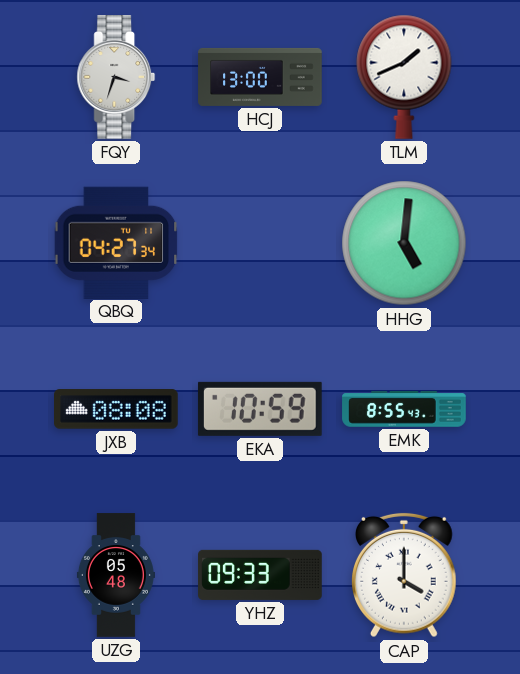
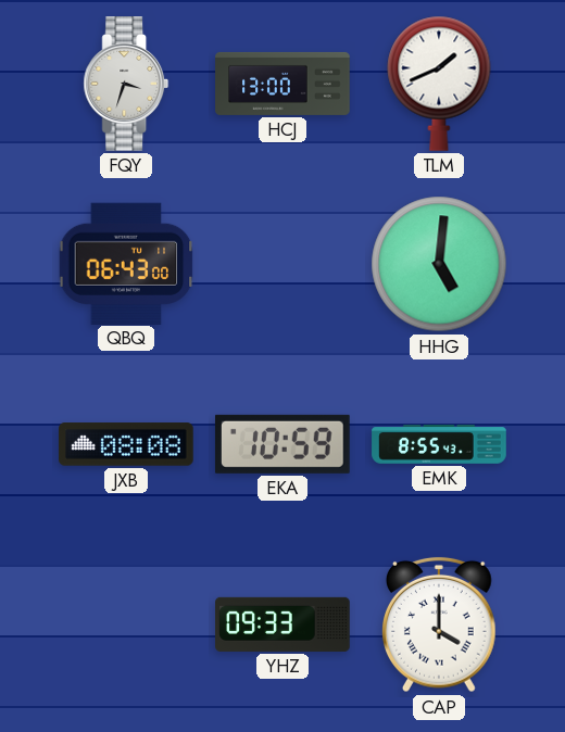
QBQ: 04:27 -> 06:43
UZG: 05:48 -> none
